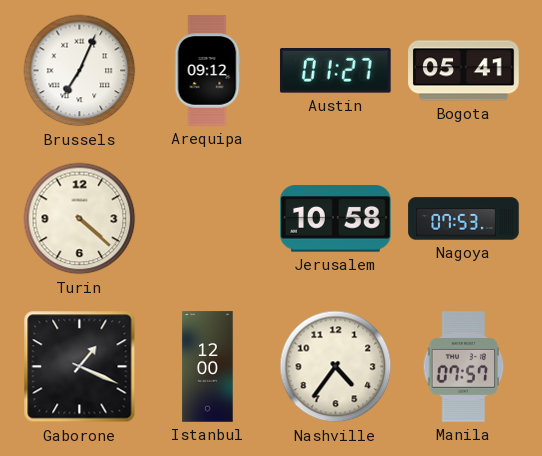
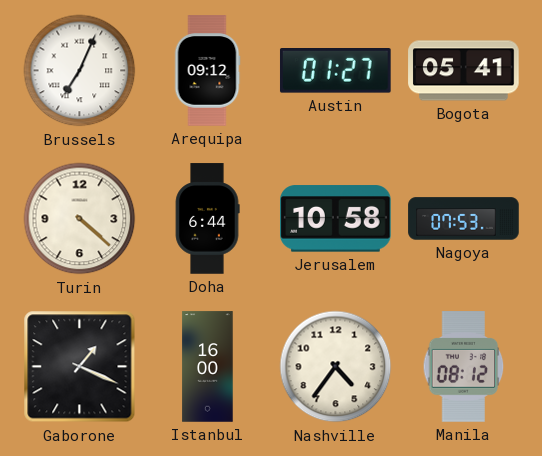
Doha: none -> 6:44
Istanbul: 12:00 -> 16:00
Manila: 07:57 -> 08:12
